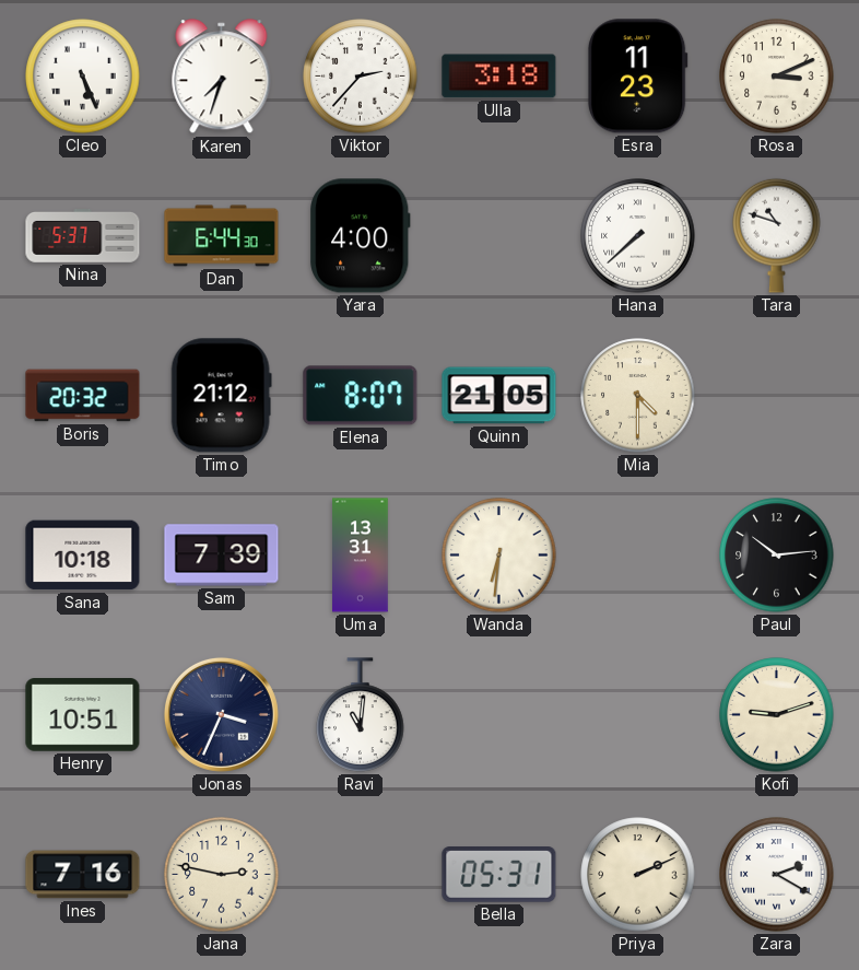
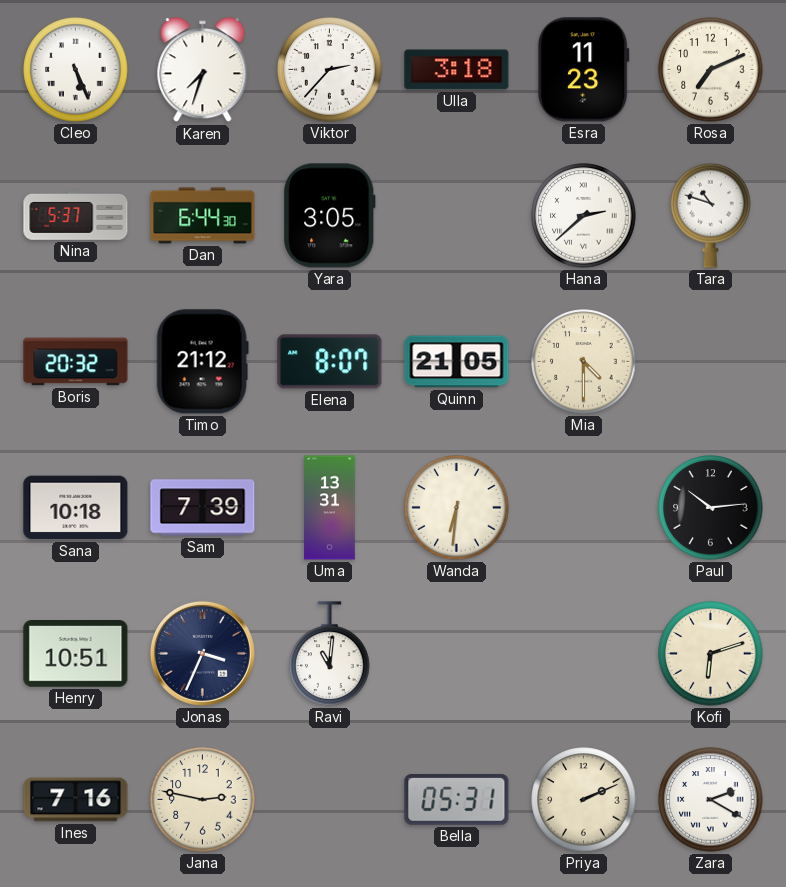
Rosa: 3:11 -> 7:11
Yara: 4:00 -> 3:05
Hana: 7:38 -> 2:38
Kofi: 9:12 -> 6:12
